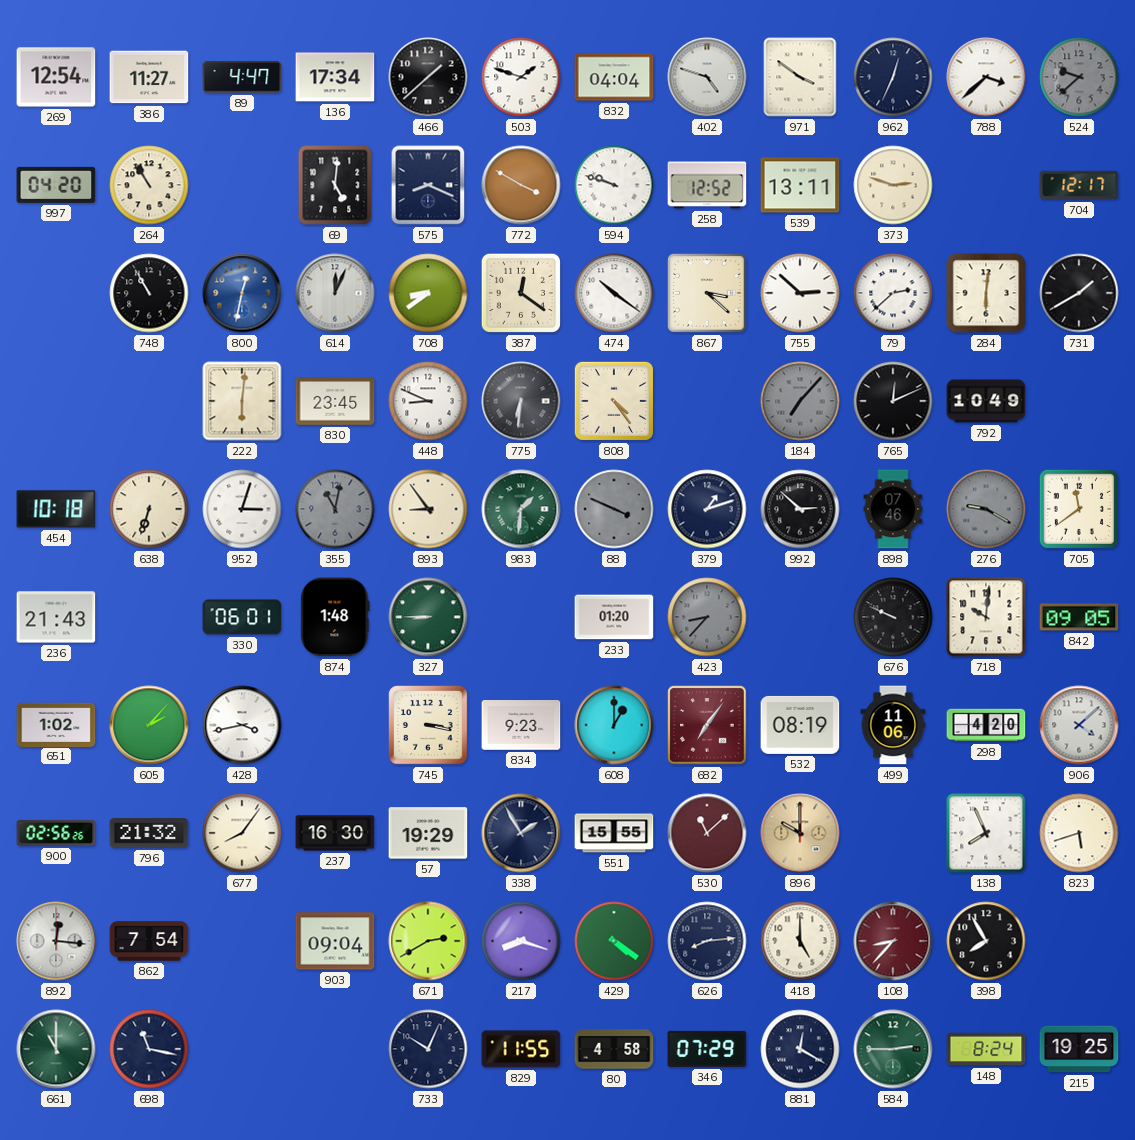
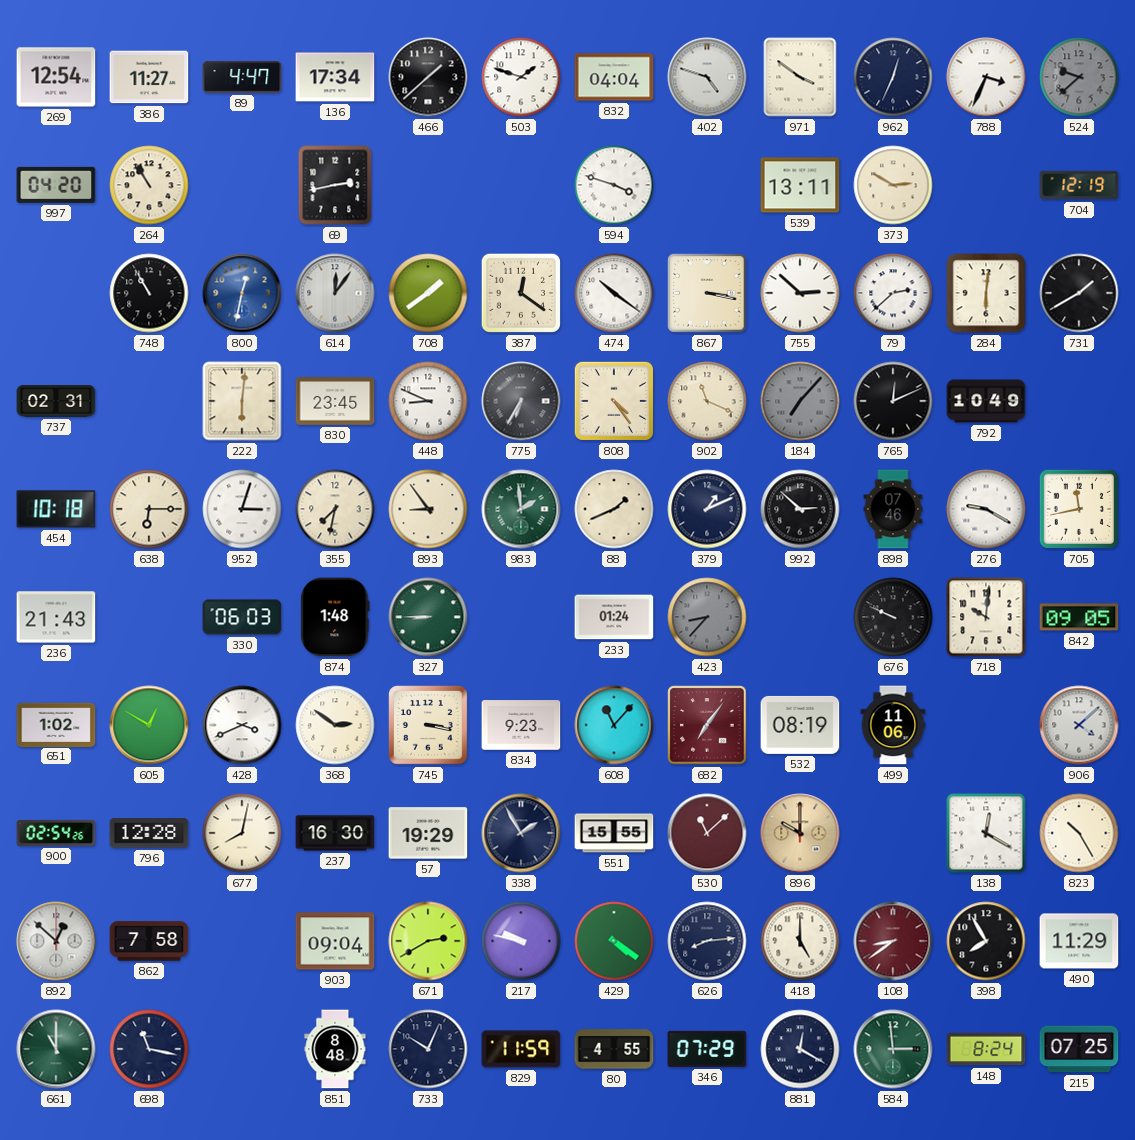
788: 3:38 -> 3:34
69: 5:01 -> 2:43
575: 8:19 -> none
772: 3:50 -> none
594: 9:48 -> 3:48
258: 12:52 -> none
373: 2:48 -> 2:50
704: 12:17 -> 12:19
614: 12:04 -> 12:06
708: 8:39 -> 1:39
867: 3:22 -> 3:17
737: none -> 02:31
775: 6:31 -> 6:35
902: none -> 11:19
638: 6:33 -> 6:15
355: 11:02 -> 7:32
355 dial: grey -> cream
983: 1:31 -> 1:59
88: 3:49 -> 1:41
88 dial: grey -> cream
379: 1:12 -> 1:11
276 dial: grey -> white
705: 11:39 -> 11:43
330: 06:01 -> 06:03
233: 01:20 -> 01:24
605: 2:07 -> 12:50
428: 3:43 -> 3:41
368: none -> 2:51
608: 1:00 -> 11:07
298: 4:20 -> none
900: 02:56 -> 02:54
796: 21:32 -> 12:28
677: 8:06 -> 8:02
138: 7:56 -> 12:20
823: 5:42 -> 10:25
892: 12:16 -> 12:52
862: 7:54 -> 7:58
217: 8:18 -> 9:47
108: 8:37 -> 8:39
490: none -> 11:29
851: none -> 8:48
829: 11:55 -> 11:59
80: 4:58 -> 4:55
584: 2:45 -> 2:59
215: 19:25 -> 07:25
